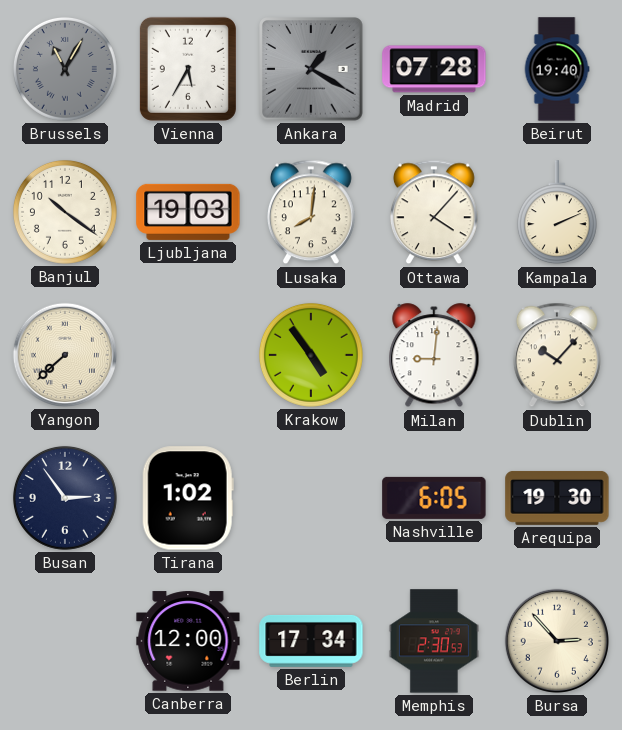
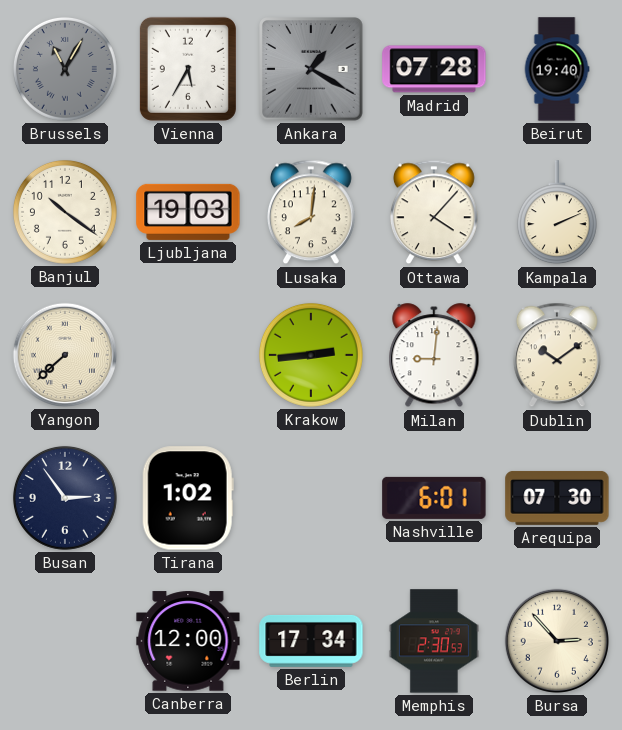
Krakow: 4:54 -> 2:44
Dublin: 10:07 -> 10:09
Nashville: 6:05 -> 6:01
Arequipa: 19:30 -> 07:30
